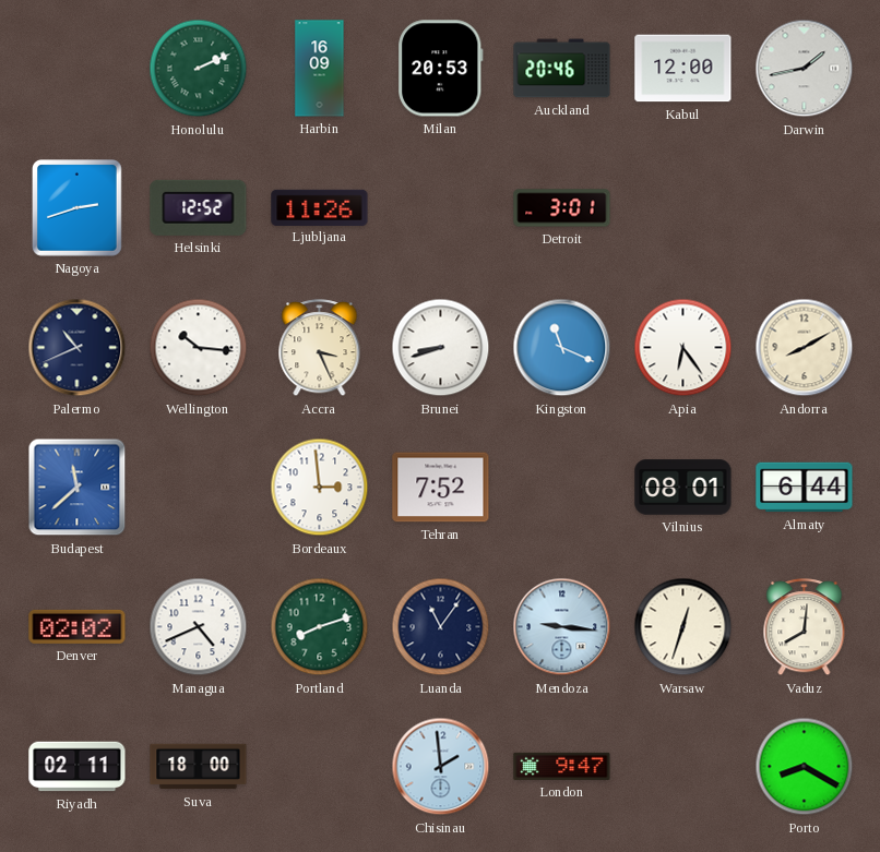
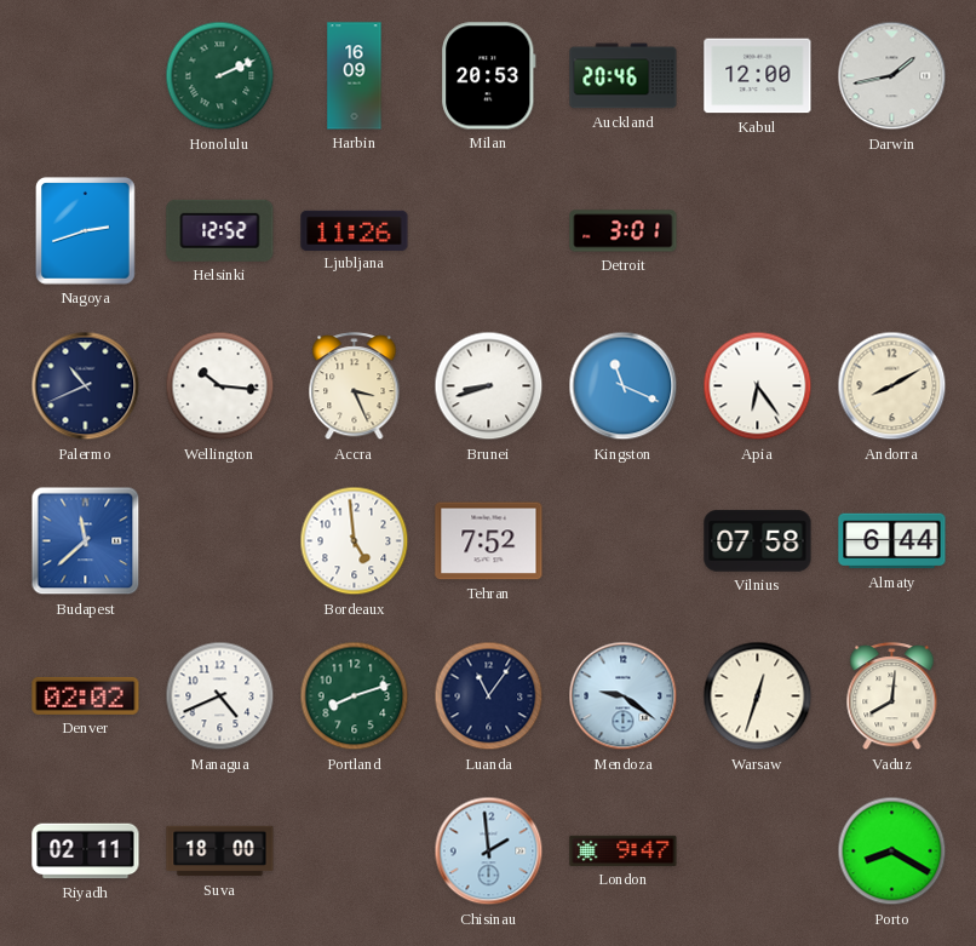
Bordeaux: 2:59 -> 4:59
Vilnius: 08:01 -> 07:58
Mendoza: 9:16 -> 9:21
